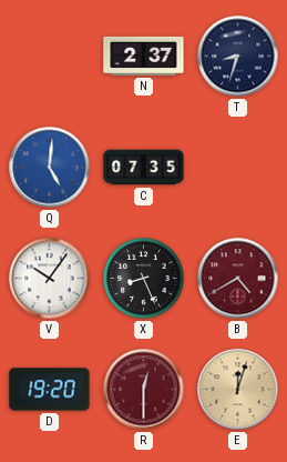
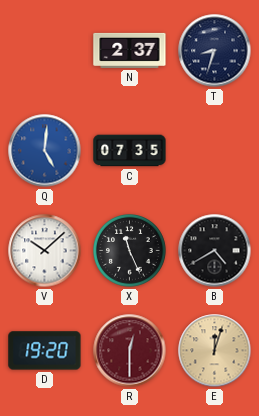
V: 10:06 -> 10:08
X: 8:26 -> 11:26
B dial: burgundy -> black
